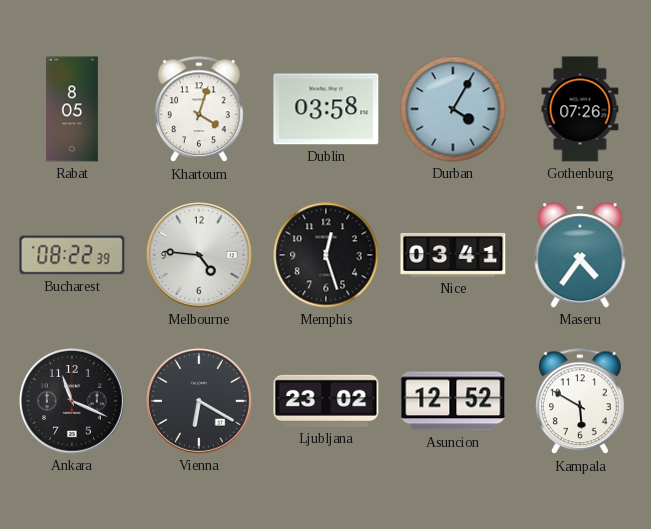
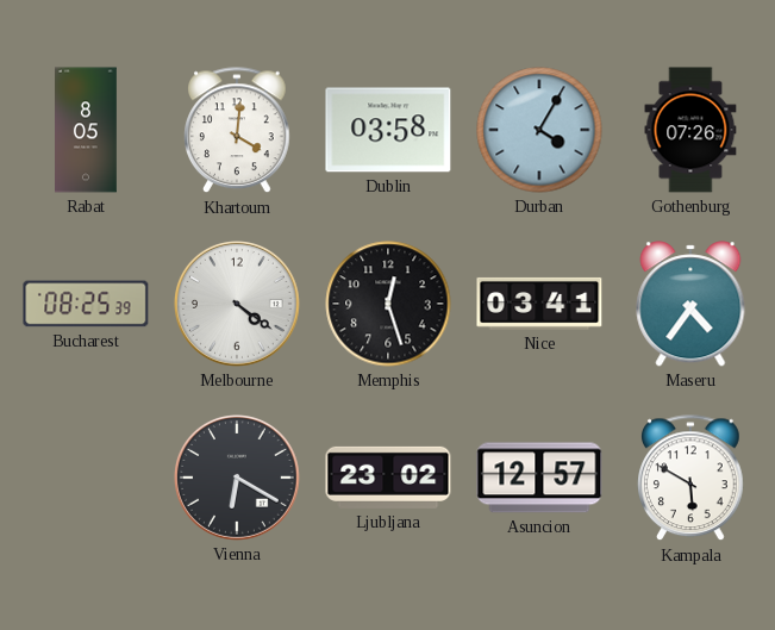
Khartoum: 4:03 -> 4:01
Bucharest: 08:22 -> 08:25
Melbourne: 4:46 -> 4:21
Ankara: 11:19 -> none
Asuncion: 12:52 -> 12:57
